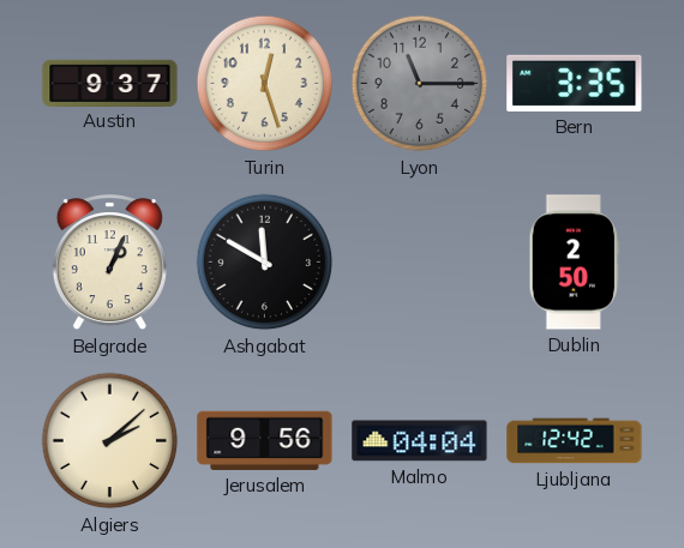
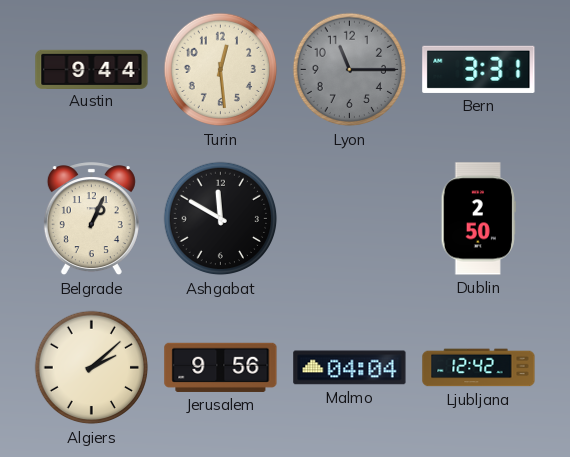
Austin: 9:37 -> 9:44
Turin: 12:27 -> 12:29
Bern: 3:35 -> 3:31
